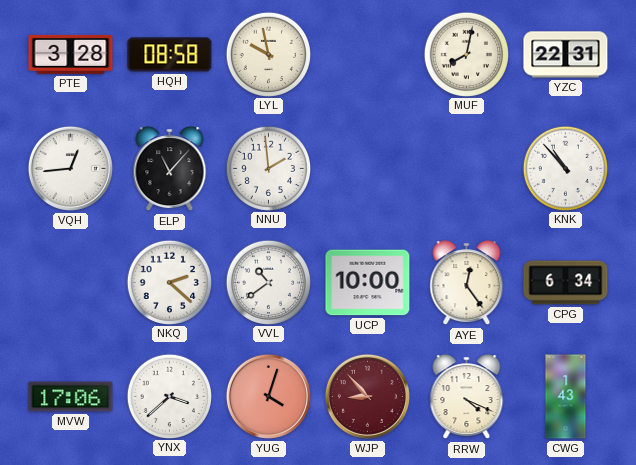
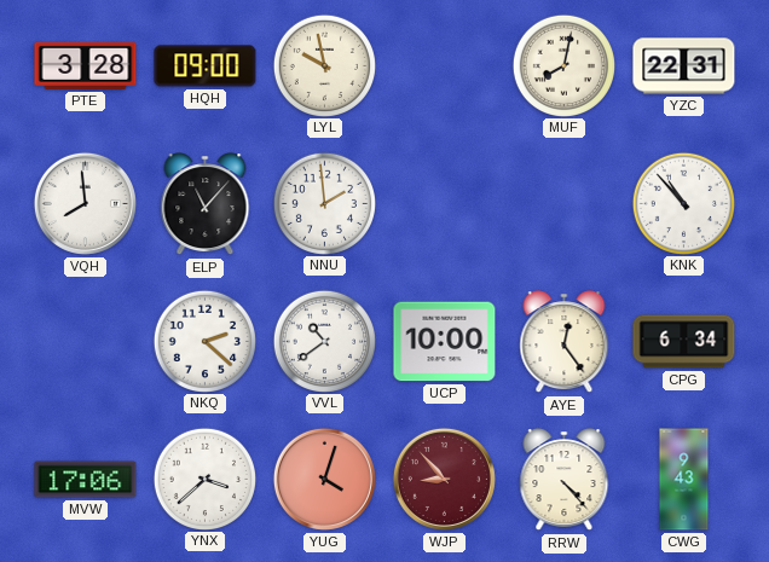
HQH: 08:58 -> 09:00
VQH: 12:44 -> 7:59
RRW: 4:19 -> 4:23
CWG: 1:43 -> 9:43
